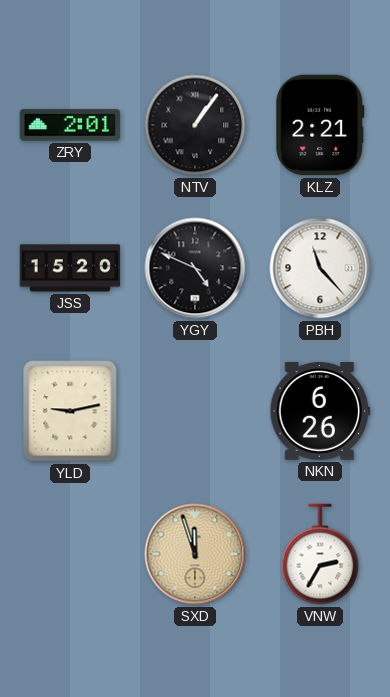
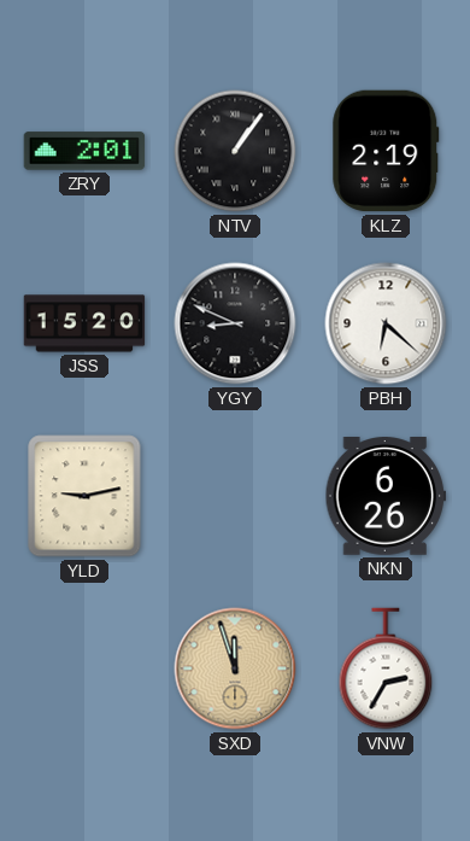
KLZ: 2:21 -> 2:19
YGY: 4:49 -> 8:49
PBH: 11:23 -> 6:22
